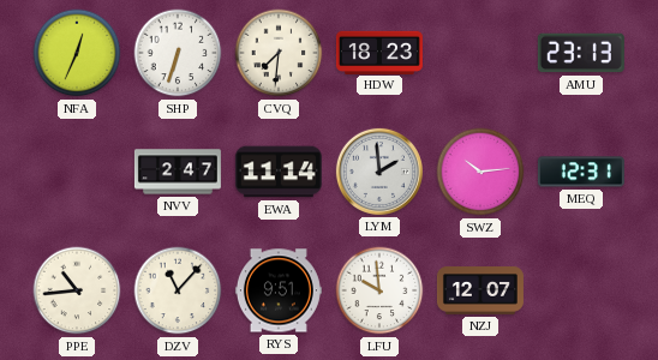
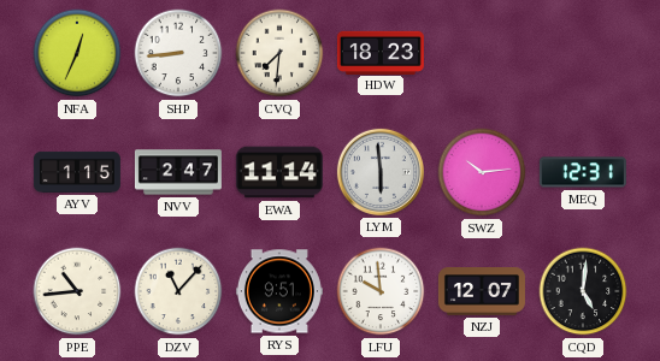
SHP: 6:33 -> 8:44
AMU: 23:13 -> none
AYV: none -> 1:15
LYM: 1:59 -> 5:59
CQD: none -> 5:01
